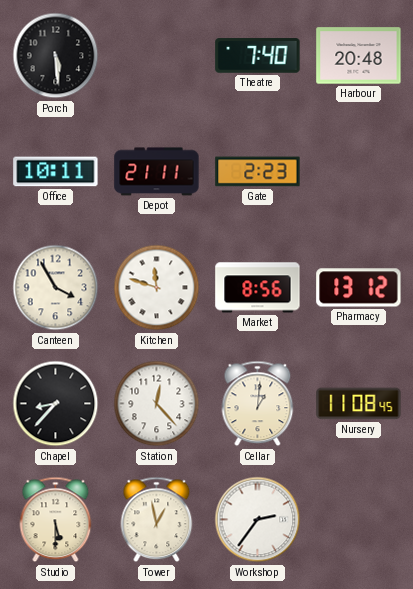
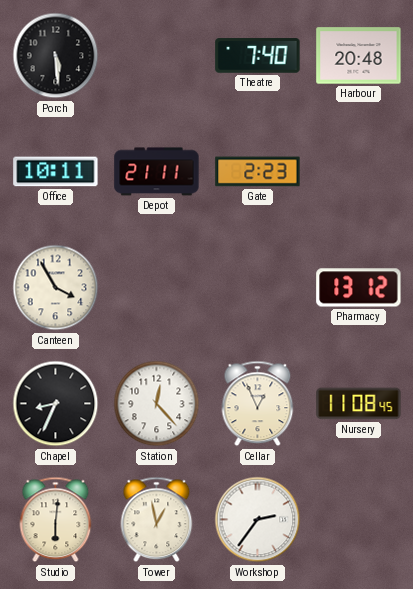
Kitchen: 11:48 -> none
Market: 8:56 -> none
Chapel: 8:37 -> 8:34
Cellar: 1:01 -> 12:56
Studio: 5:30 -> 6:01
